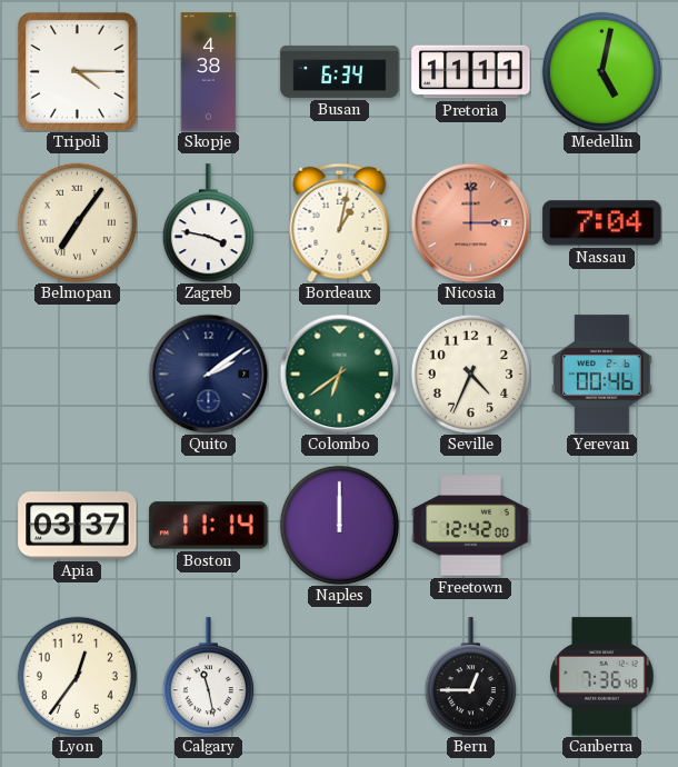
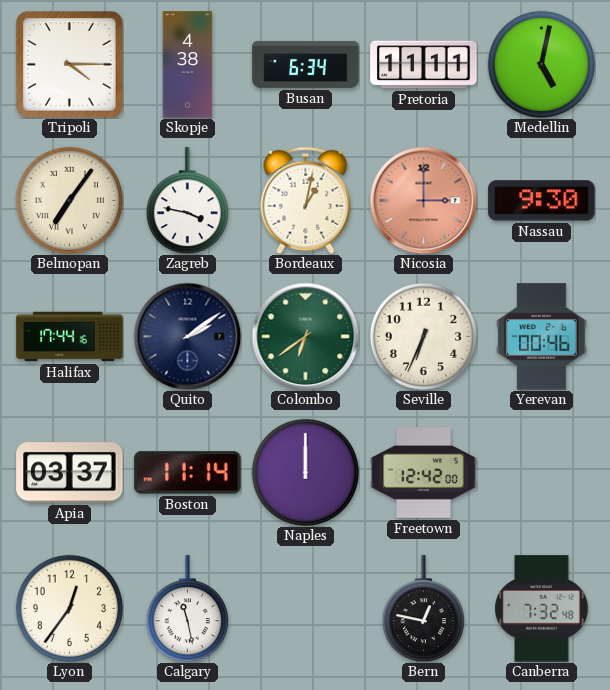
Nassau: 7:04 -> 9:30
Halifax: none -> 17:44
Seville: 4:34 -> 6:34
Bern: 12:45 -> 12:47
Canberra: 7:36 -> 7:32
